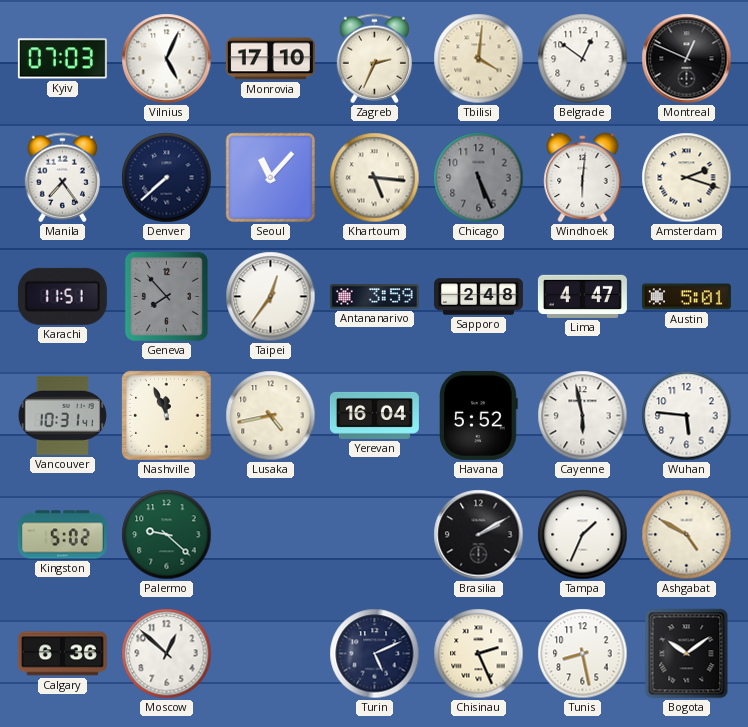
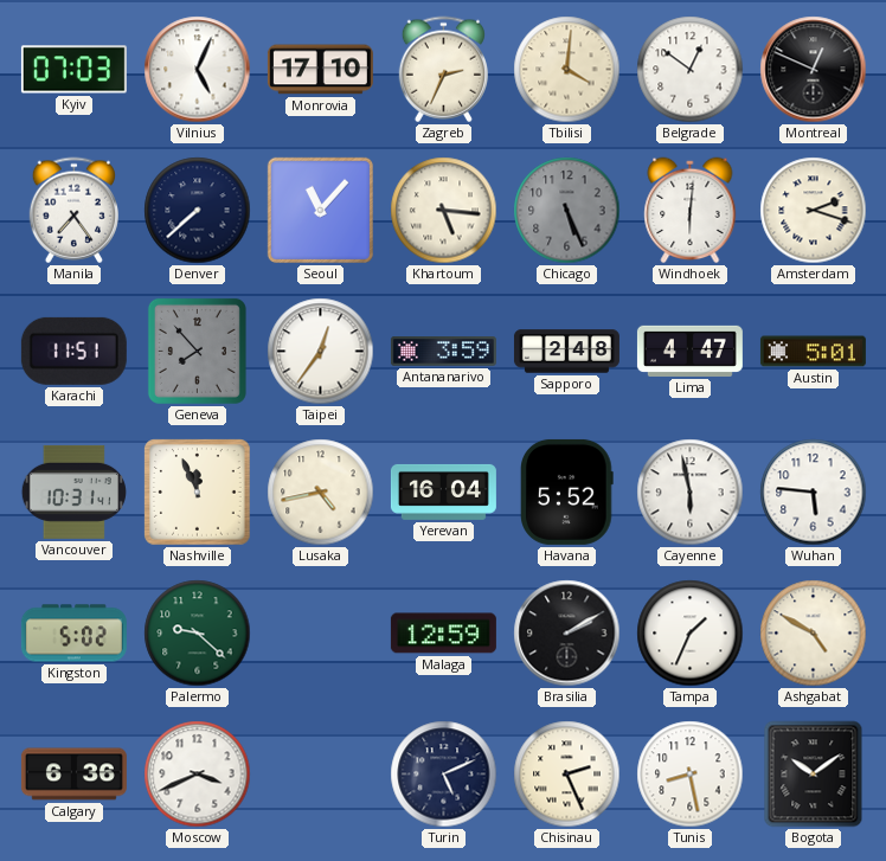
Malaga: none -> 12:59
Moscow: 12:52 -> 3:41
